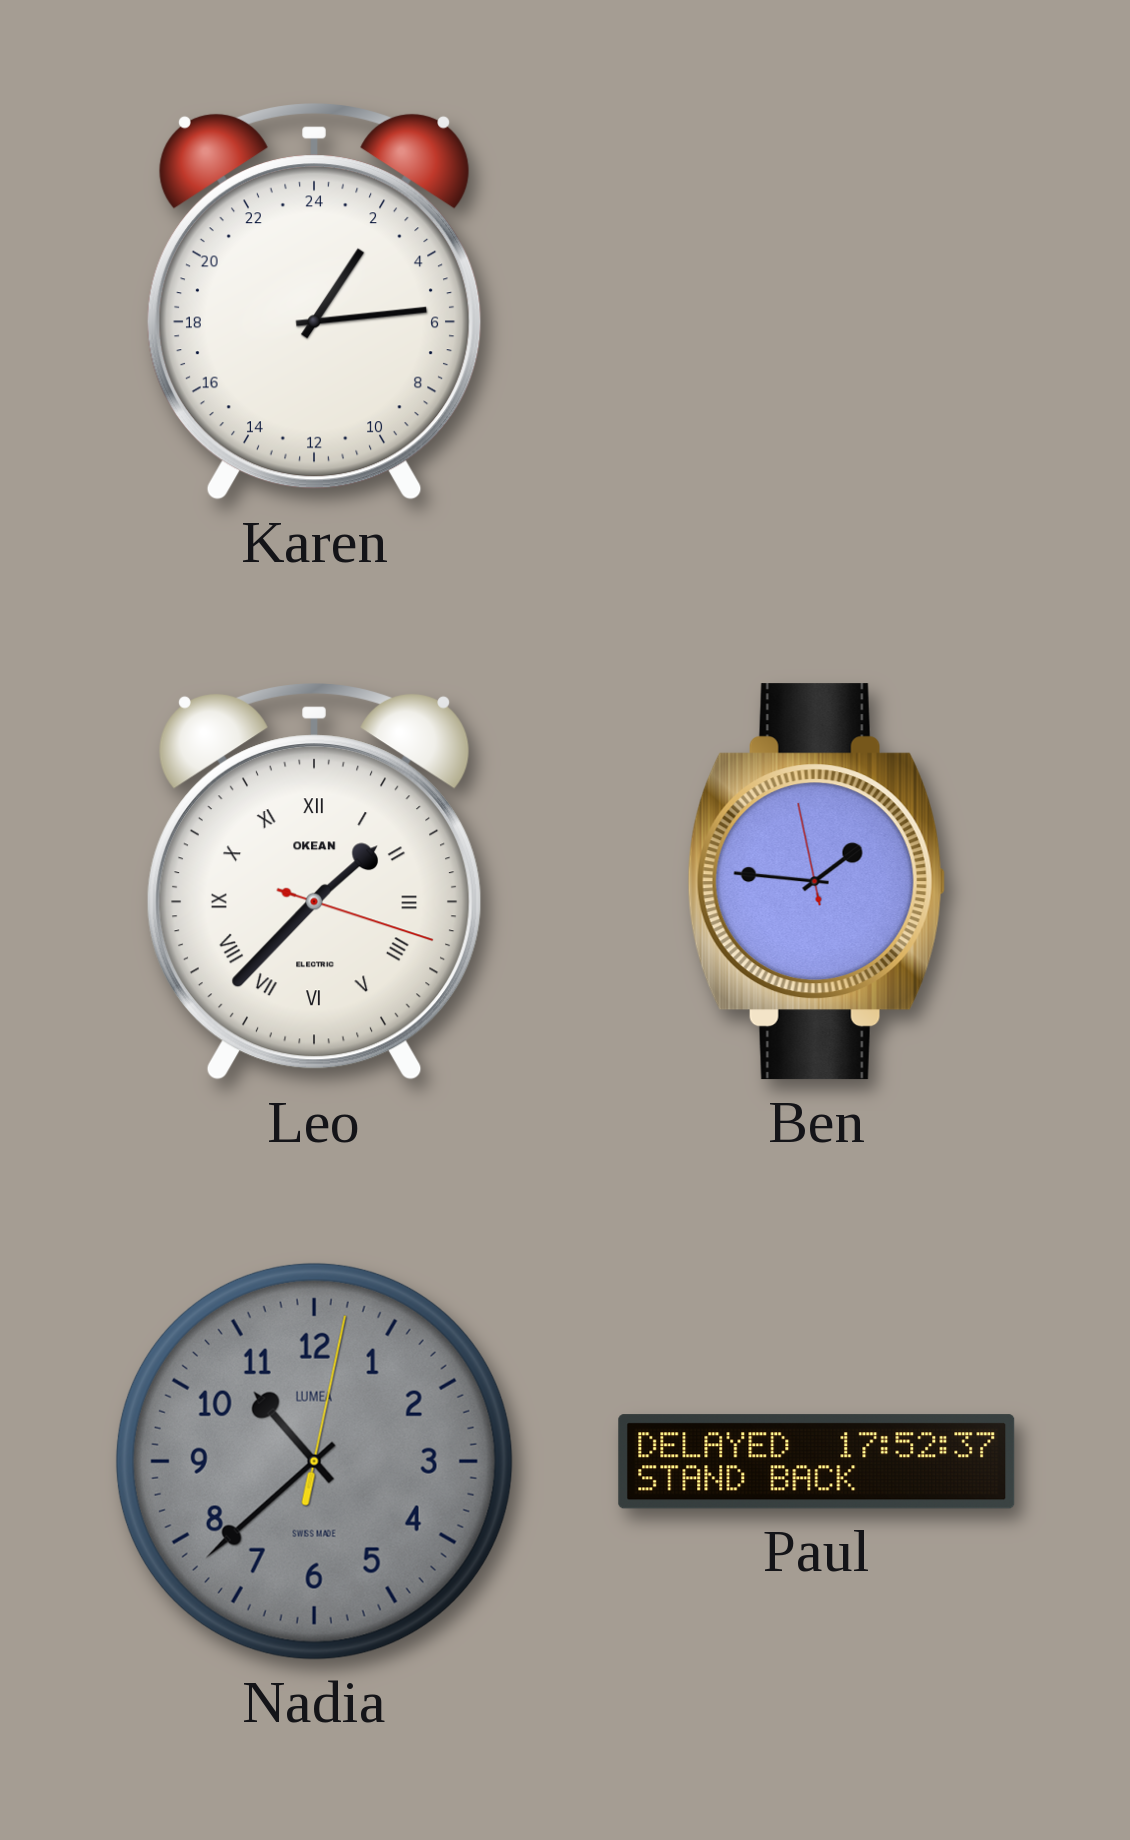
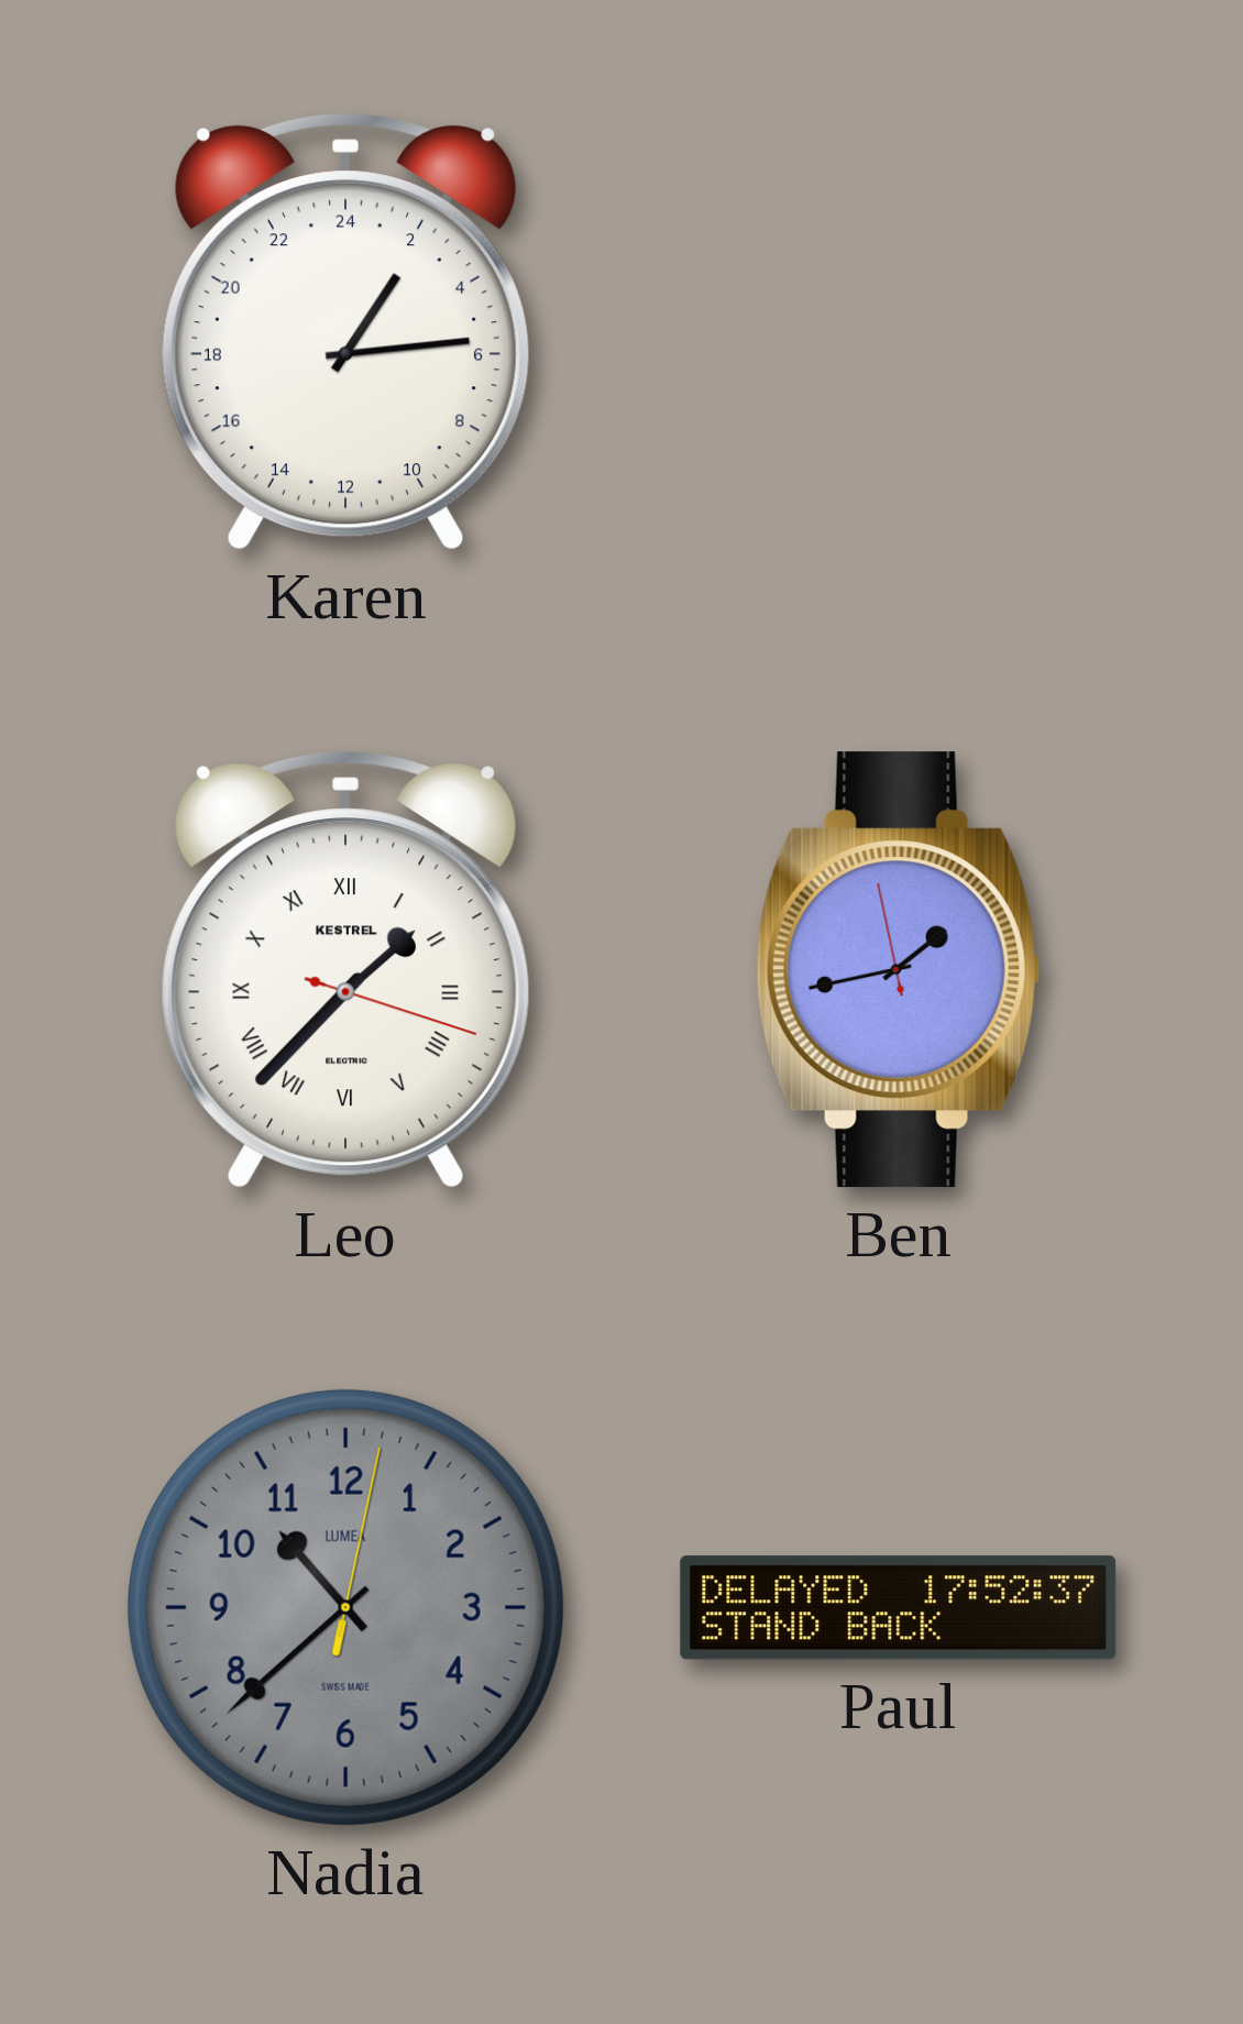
Leo brand: OKEAN -> KESTREL
Ben: 1:45 -> 1:42
